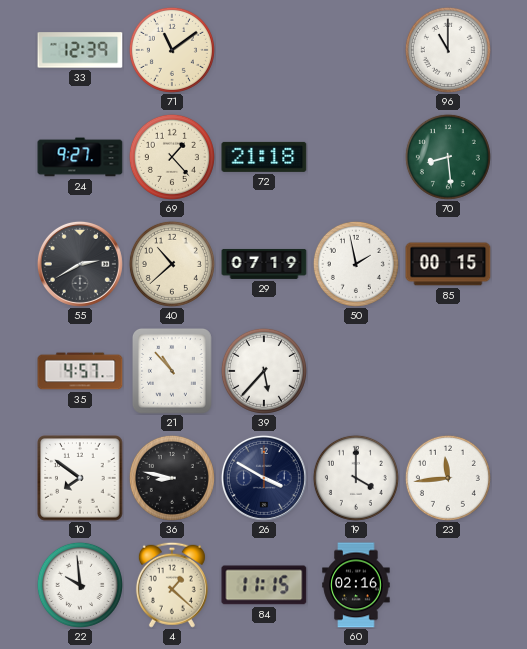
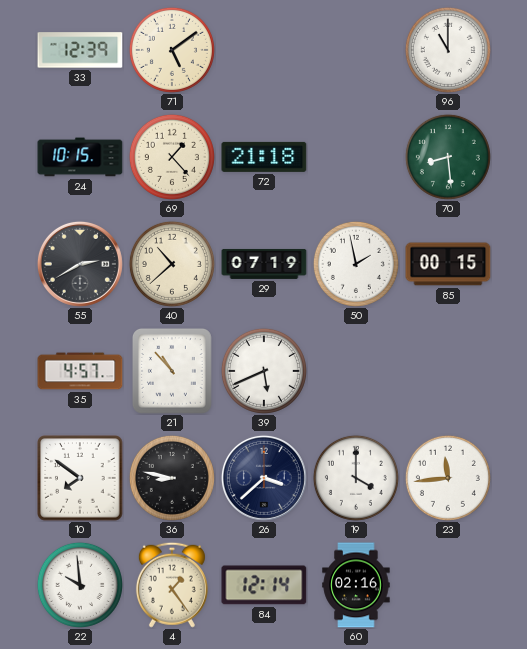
71: 11:09 -> 5:09
24: 9:27 -> 10:15
39: 5:37 -> 5:41
26: 3:50 -> 3:38
4: 1:22 -> 1:24
84: 11:15 -> 12:14
